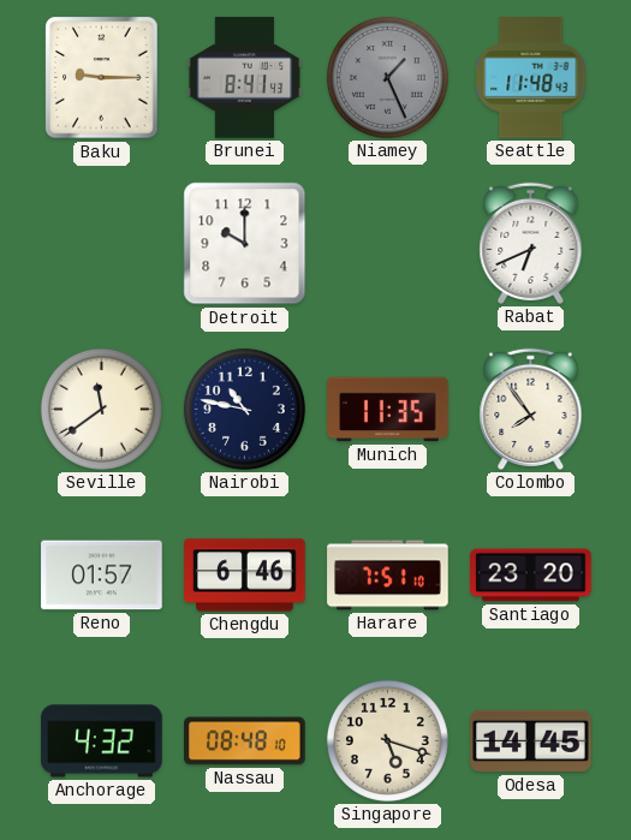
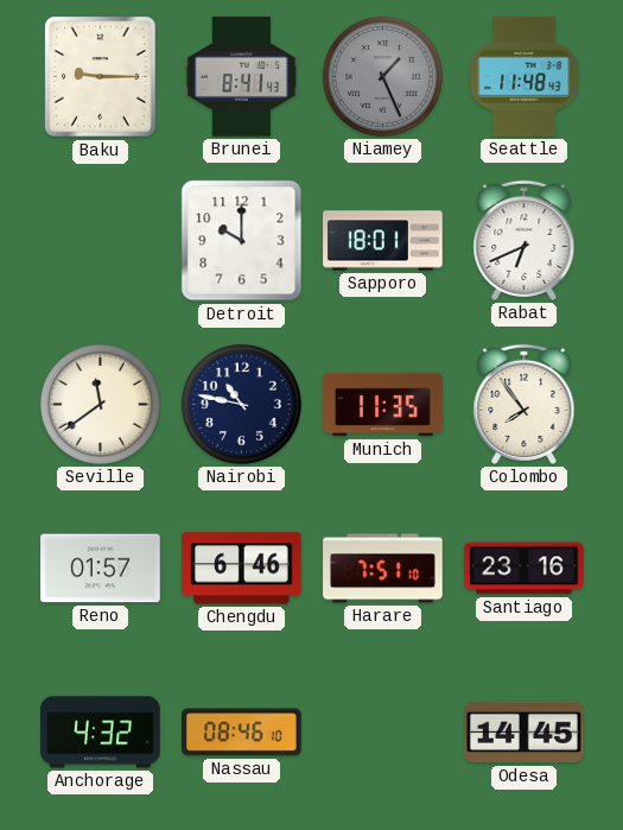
Sapporo: none -> 18:01
Santiago: 23:20 -> 23:16
Nassau: 08:48 -> 08:46
Singapore: 5:18 -> none
